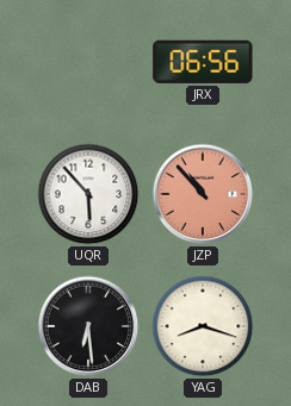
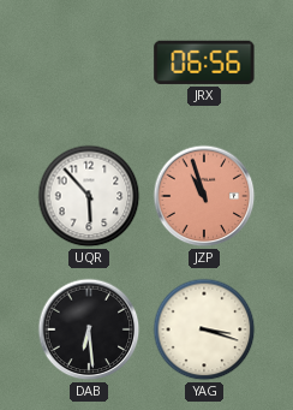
JZP: 10:53 -> 10:57
YAG: 8:18 -> 3:18
